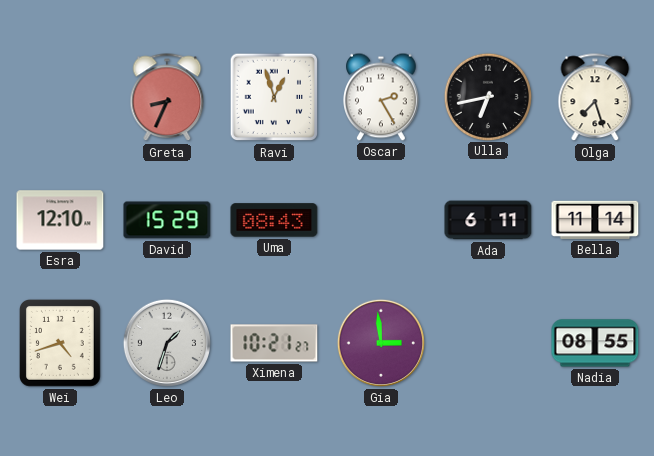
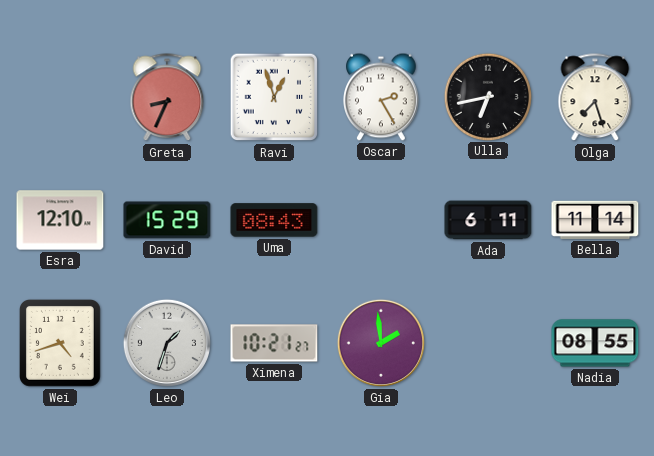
Gia: 2:59 -> 1:59
